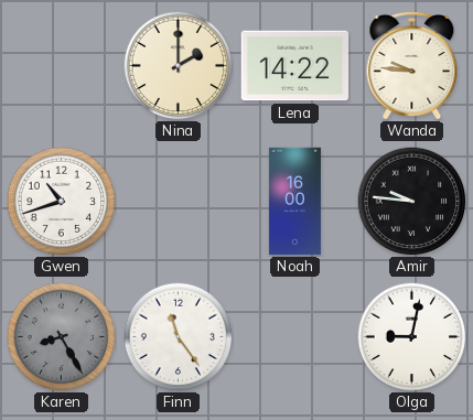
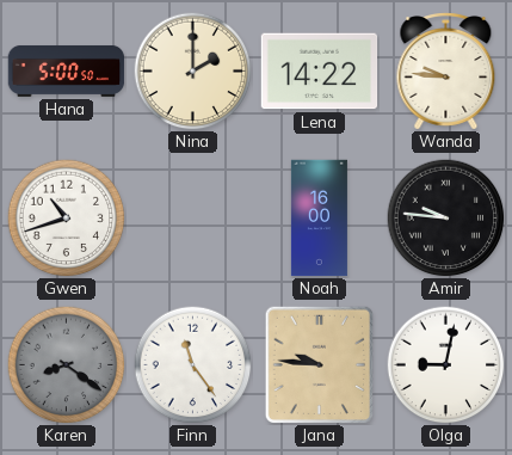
Hana: none -> 5:00
Karen: 8:25 -> 8:21
Jana: none -> 9:46
